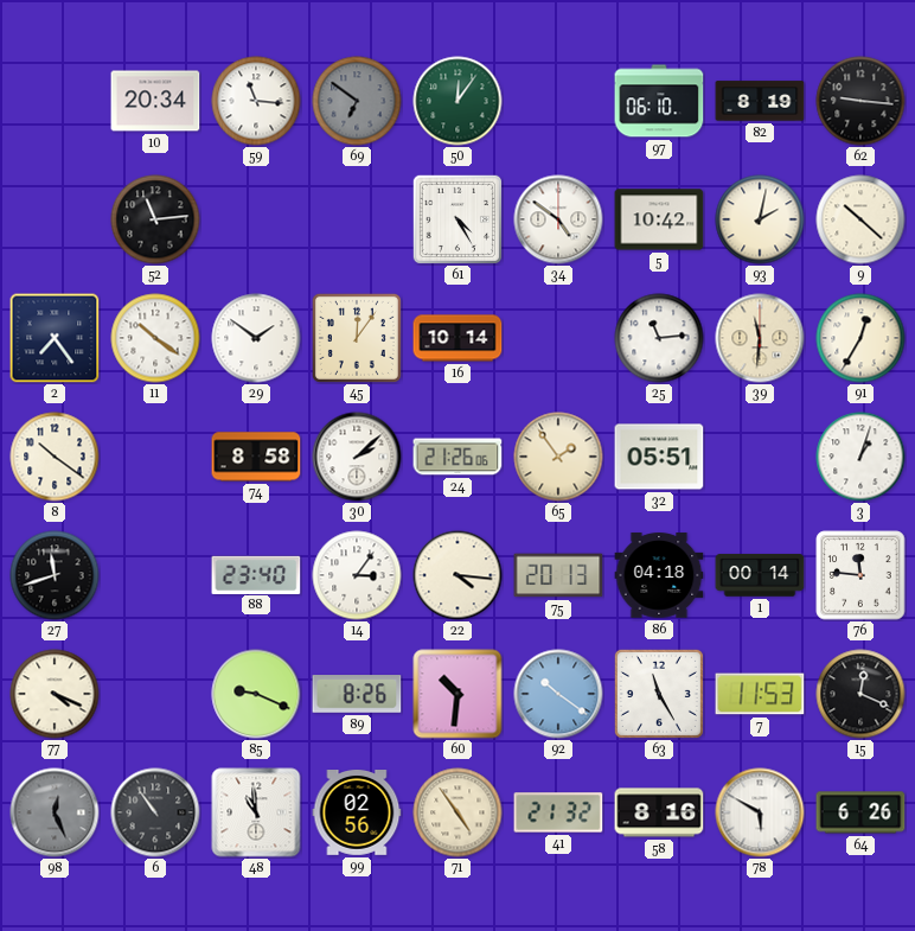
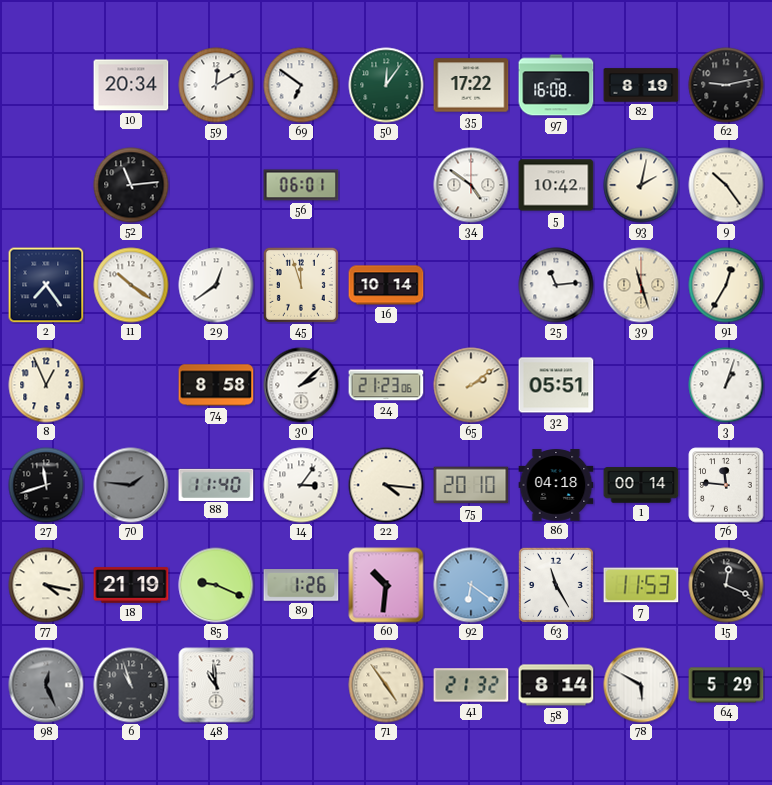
59: 11:16 -> 12:10
69 dial: grey -> white
35: none -> 17:22
97: 06:10 -> 16:08
62: 9:16 -> 9:13
56: none -> 06:01
61: 4:25 -> none
9: 10:22 -> 10:24
29: 1:51 -> 12:39
45: 12:06 -> 11:57
39: 11:31 -> 11:27
8: 10:21 -> 12:56
24: 21:26 -> 21:23
65: 1:54 -> 2:09
70: none -> 1:46
88: 23:40 -> 11:40
75: 20:13 -> 20:10
77: 4:19 -> 4:17
18: none -> 21:19
89: 8:26 -> 1:26
92: 10:21 -> 6:21
6: 10:54 -> 10:57
99: 02:56 -> none
58: 8:16 -> 8:14
64: 6:26 -> 5:29
